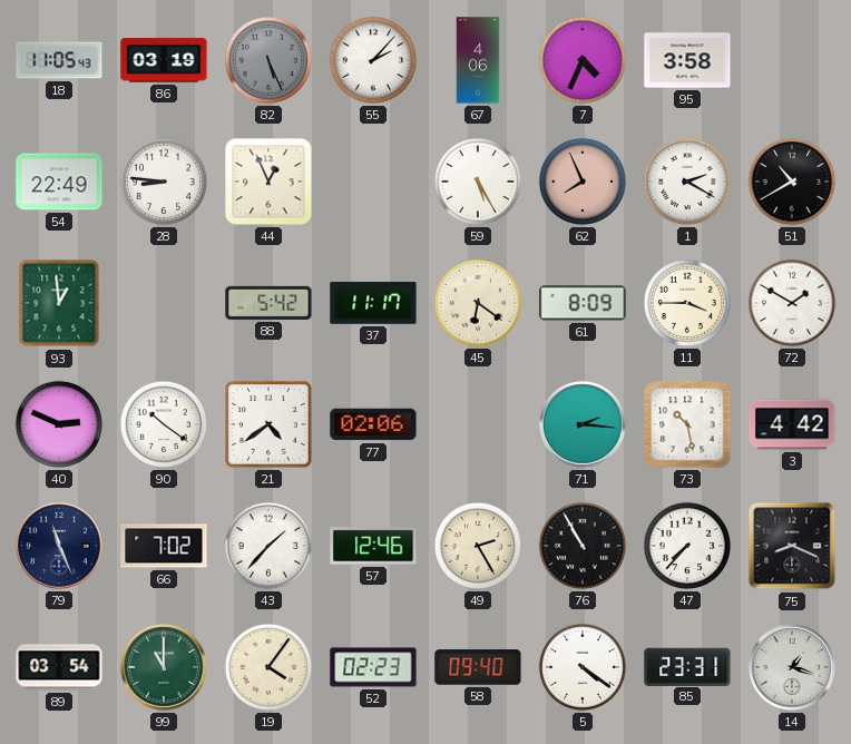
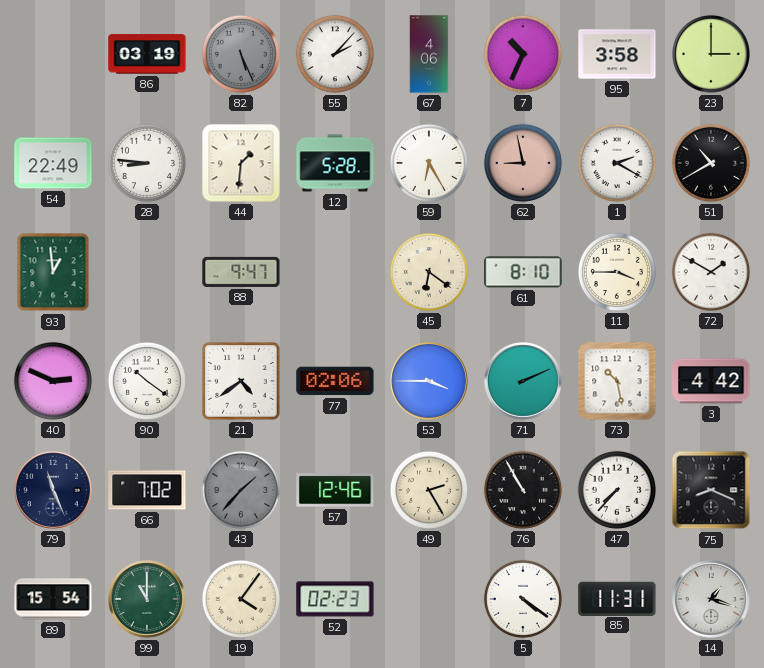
18: 11:05 -> none
7: 4:34 -> 10:34
23: none -> 3:00
44: 12:56 -> 1:31
12: none -> 5:28
59: 5:25 -> 6:25
62: 7:56 -> 8:58
88: 5:42 -> 9:47
37: 11:17 -> none
61: 8:09 -> 8:10
53: none -> 3:45
71: 2:16 -> 2:11
43 dial: white -> grey
89: 03:54 -> 15:54
58: 09:40 -> none
85: 23:31 -> 11:31
